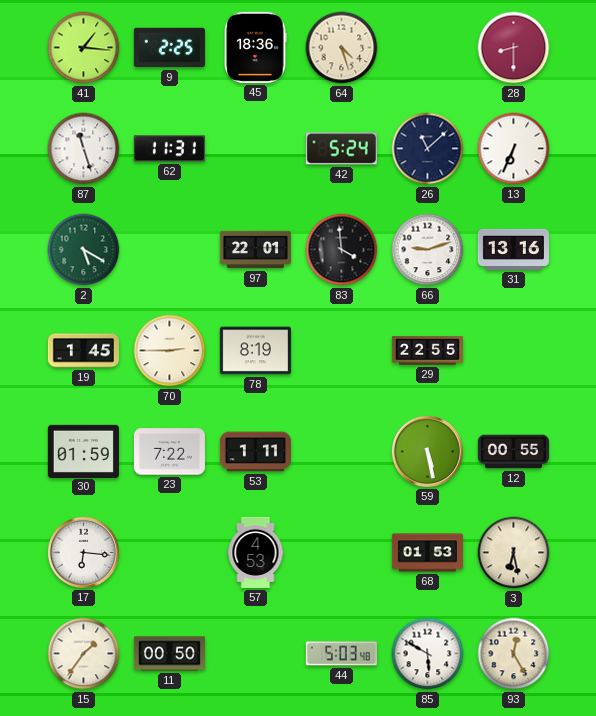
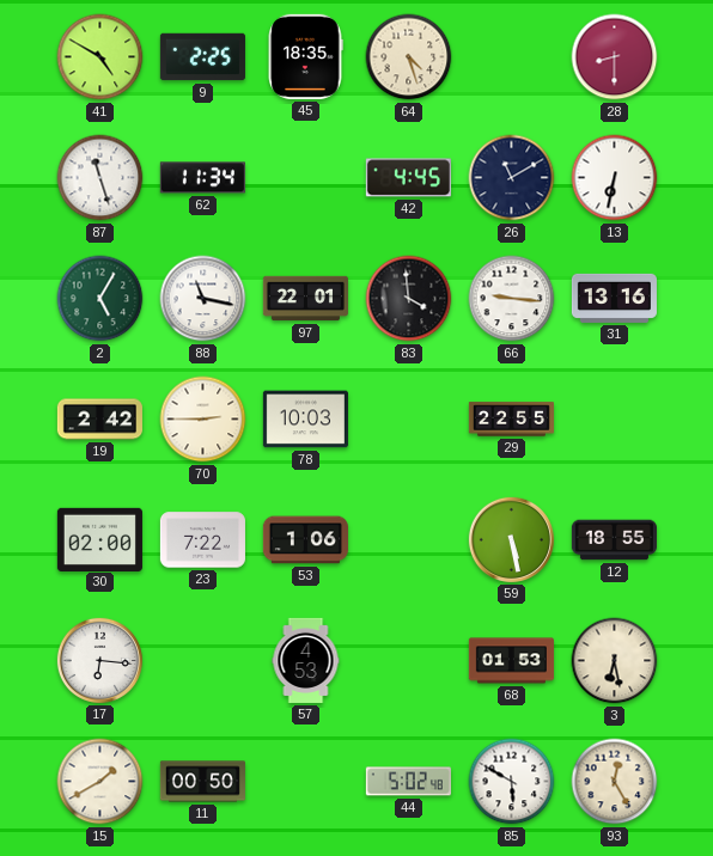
41: 1:16 -> 4:50
45: 18:36 -> 18:35
62: 11:31 -> 11:34
42: 5:24 -> 4:45
26: 11:08 -> 11:10
13: 6:34 -> 6:32
2: 5:20 -> 5:05
88: none -> 11:17
66: 9:12 -> 9:16
19: 1:45 -> 2:42
78: 8:19 -> 10:03
30: 01:59 -> 02:00
53: 1:11 -> 1:06
12: 00:55 -> 18:55
15: 1:36 -> 1:40
44: 5:03 -> 5:02
